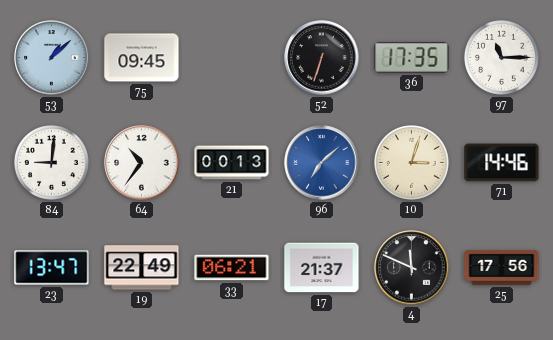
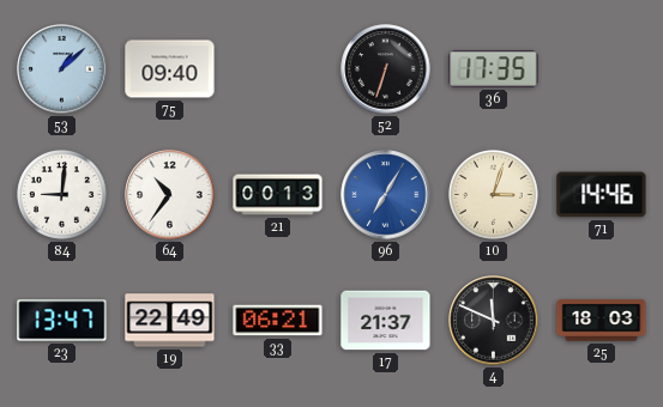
75: 09:45 -> 09:40
97: 11:15 -> none
96: 7:08 -> 7:05
25: 17:56 -> 18:03
